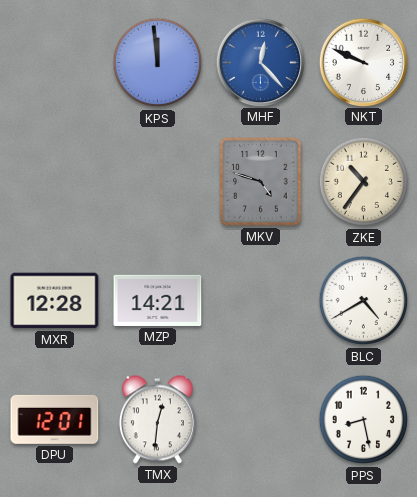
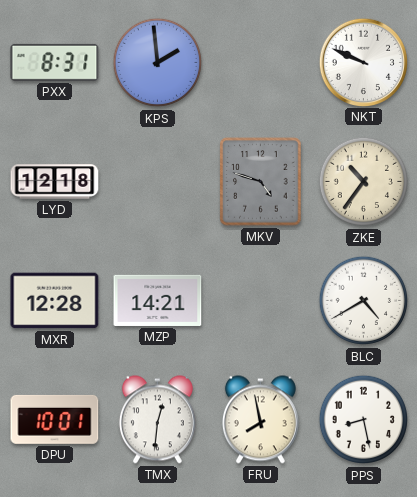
PXX: none -> 8:31
KPS: 11:59 -> 1:59
MHF: 12:23 -> none
LYD: none -> 12:18
DPU: 12:01 -> 10:01
FRU: none -> 7:58
